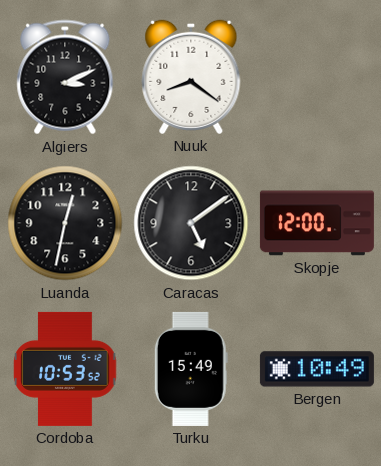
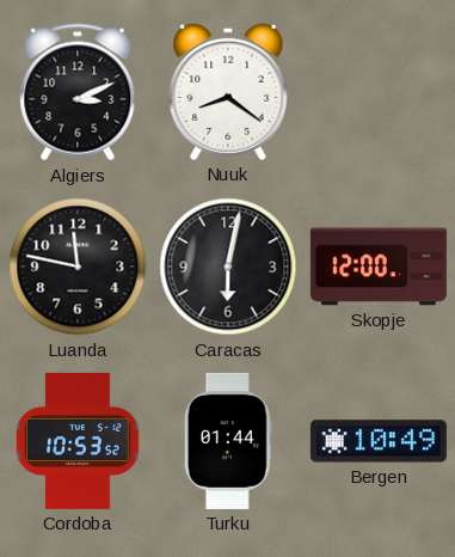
Luanda: 12:32 -> 11:47
Caracas: 5:09 -> 6:02
Turku: 15:49 -> 01:44
